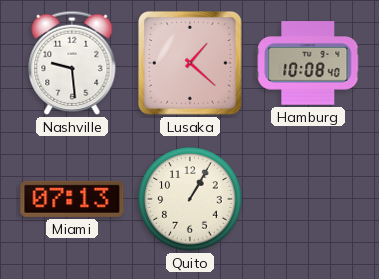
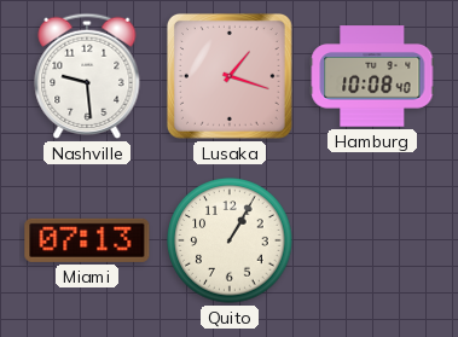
Lusaka: 1:22 -> 1:18
